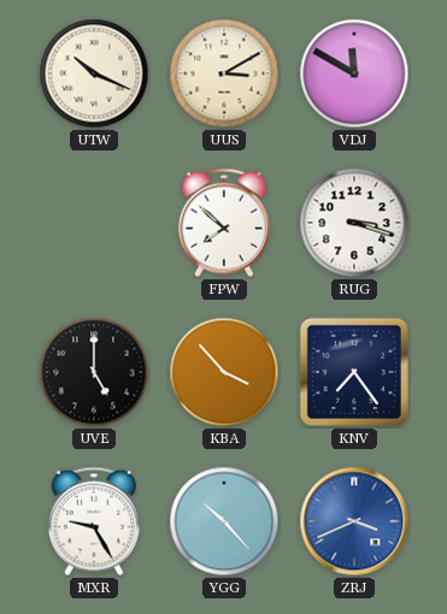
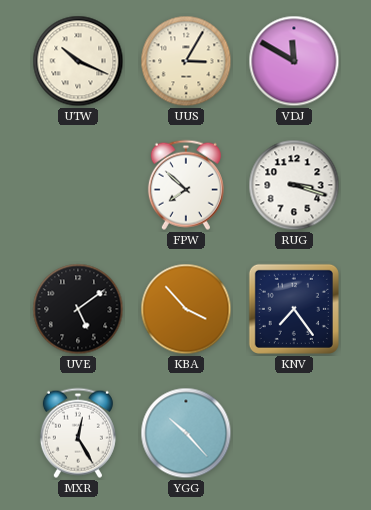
UUS: 3:10 -> 3:05
UVE: 5:00 -> 5:09
MXR: 9:25 -> 12:25
ZRJ: 3:41 -> none
